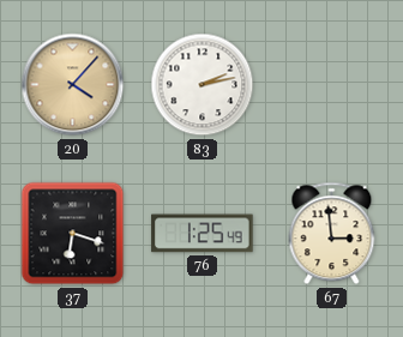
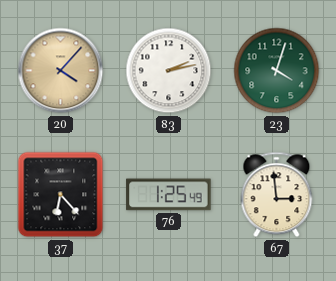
23: none -> 4:03
37: 6:18 -> 6:23
